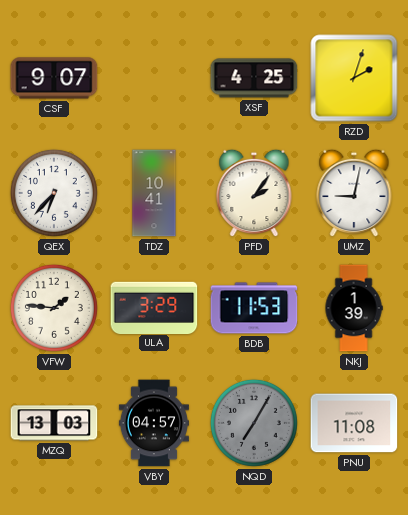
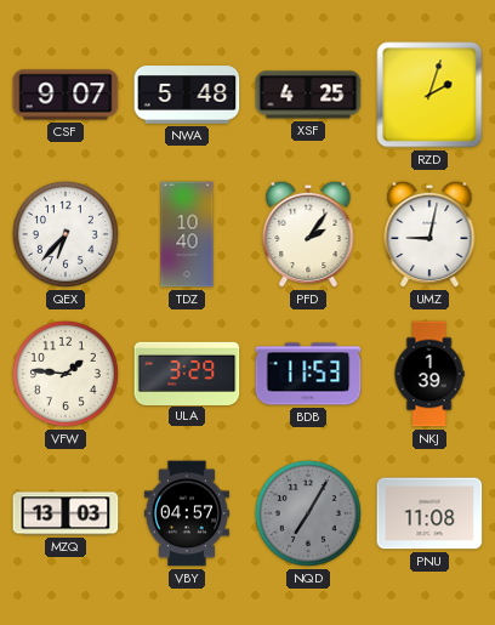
NWA: none -> 5:48
TDZ: 10:41 -> 10:40
